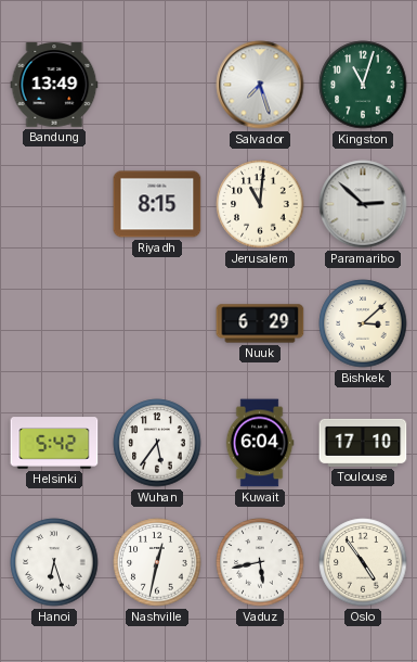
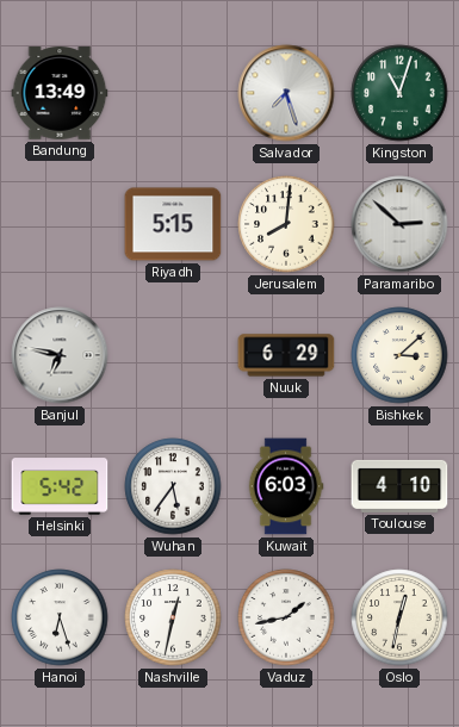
Riyadh: 8:15 -> 5:15
Jerusalem: 11:01 -> 8:01
Banjul: none -> 6:47
Kuwait: 6:04 -> 6:03
Toulouse: 17:10 -> 4:10
Vaduz: 5:43 -> 1:43
Oslo: 4:54 -> 12:32
